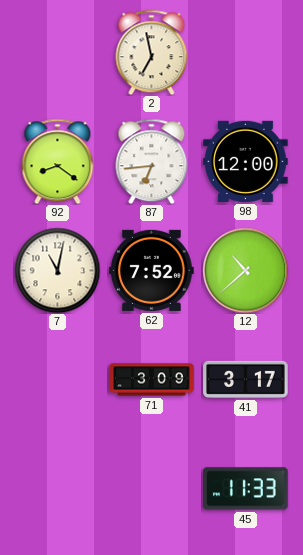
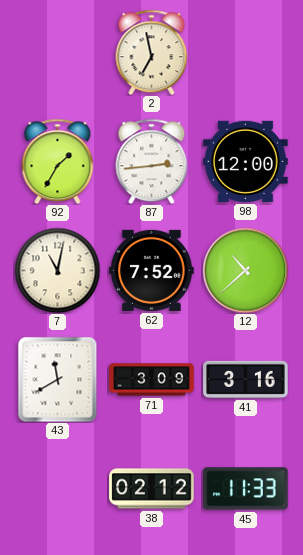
92: 8:21 -> 1:35
87: 6:44 -> 2:44
43: none -> 11:40
41: 3:17 -> 3:16
38: none -> 02:12
